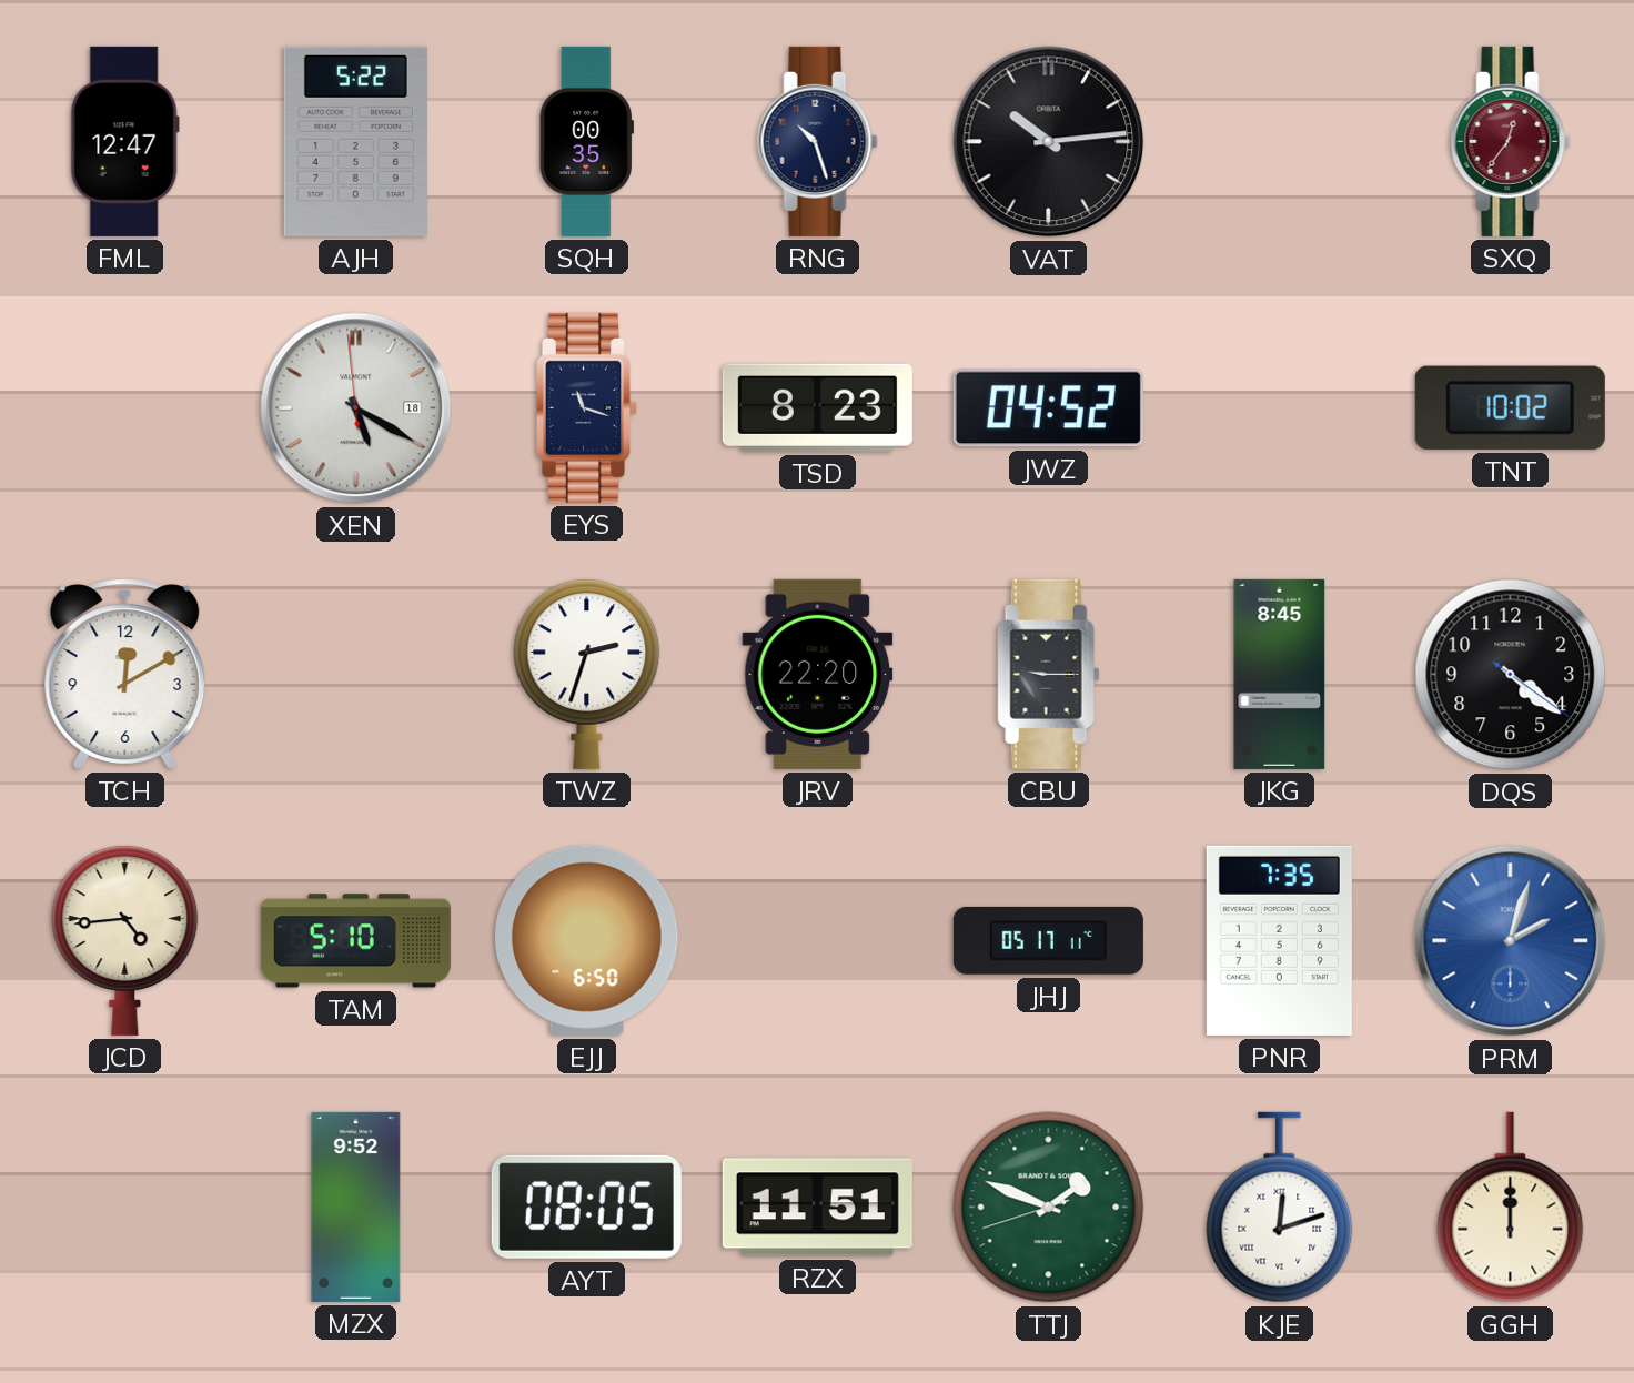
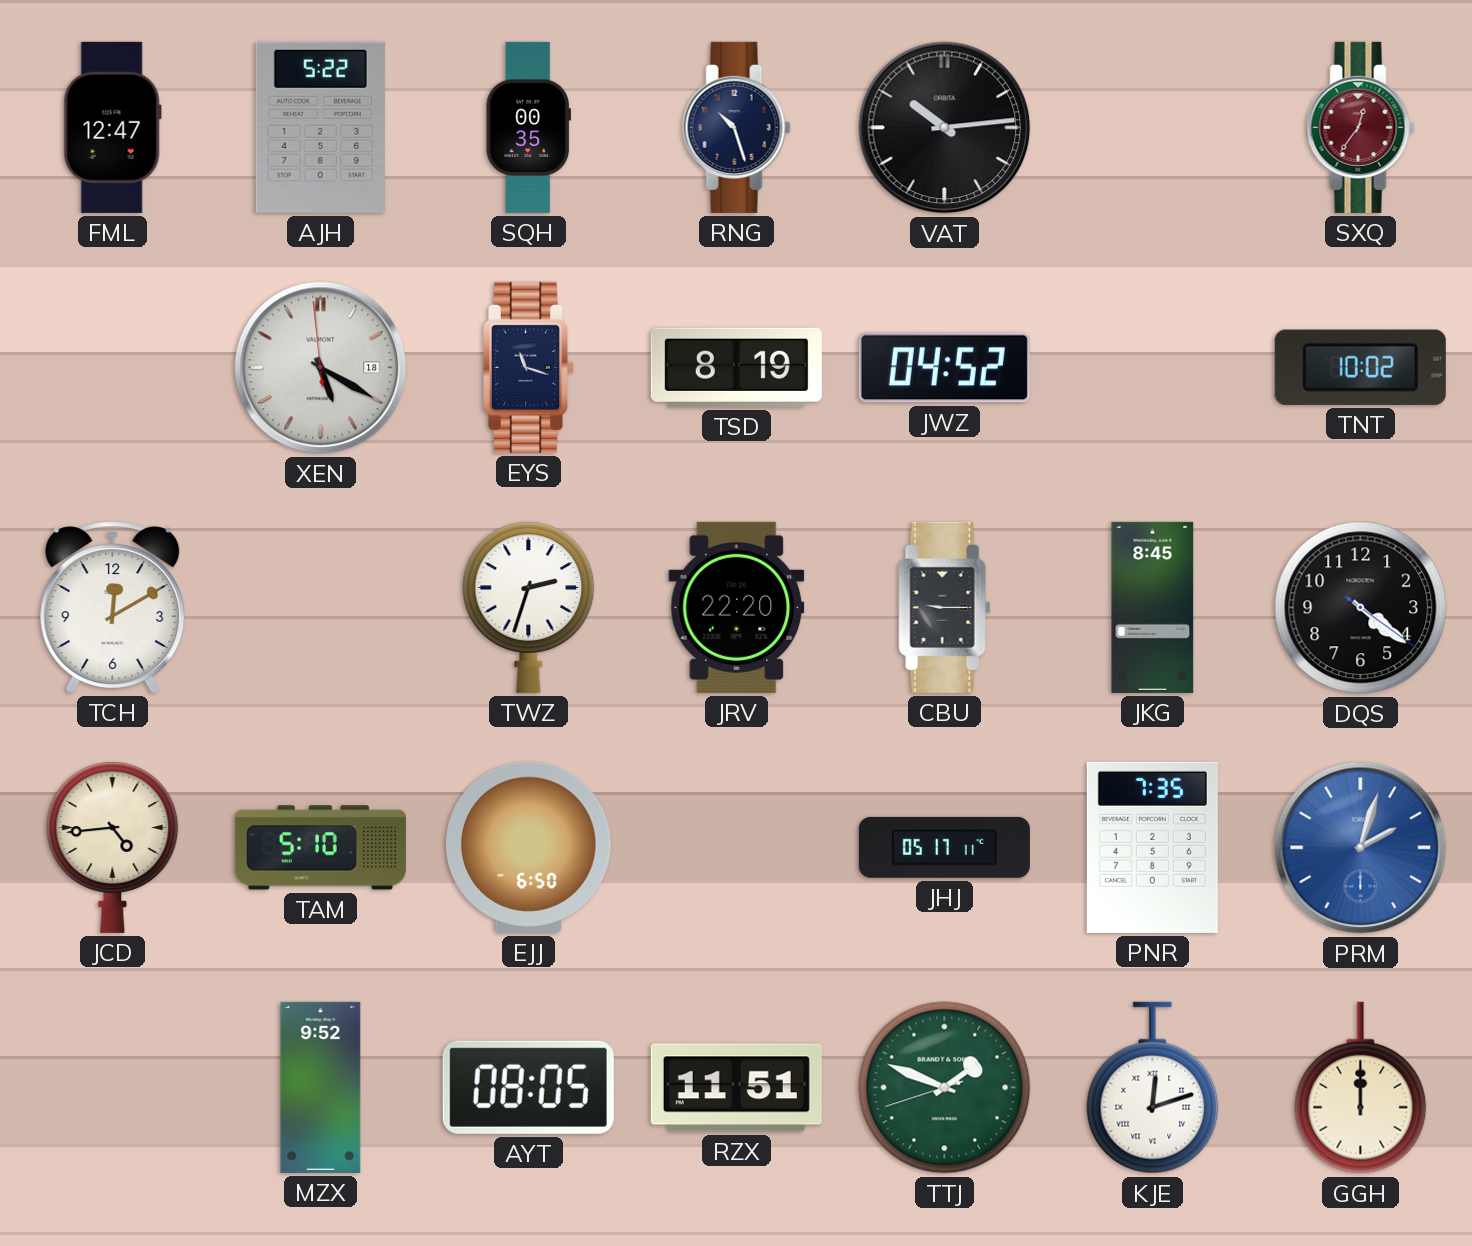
TSD: 8:23 -> 8:19
